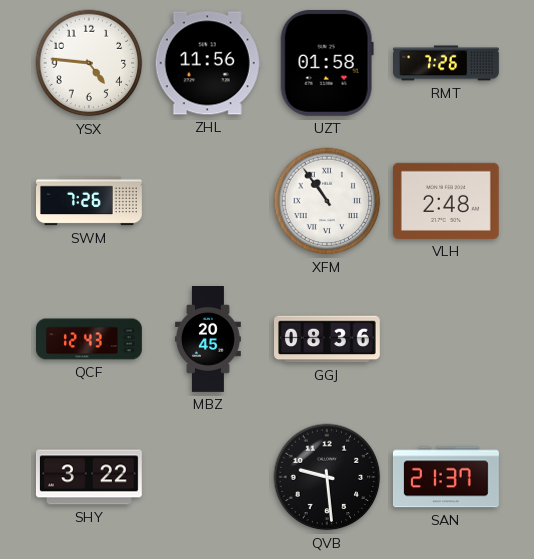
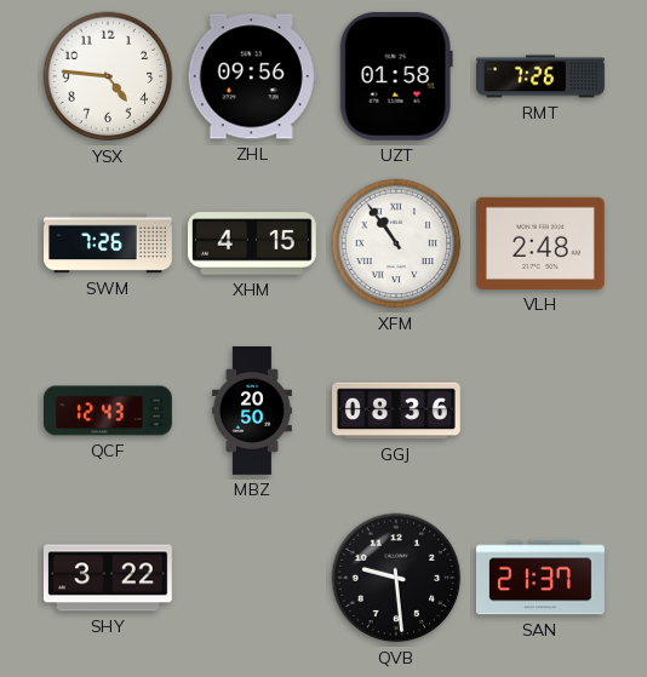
ZHL: 11:56 -> 09:56
XHM: none -> 4:15
MBZ: 20:45 -> 20:50
